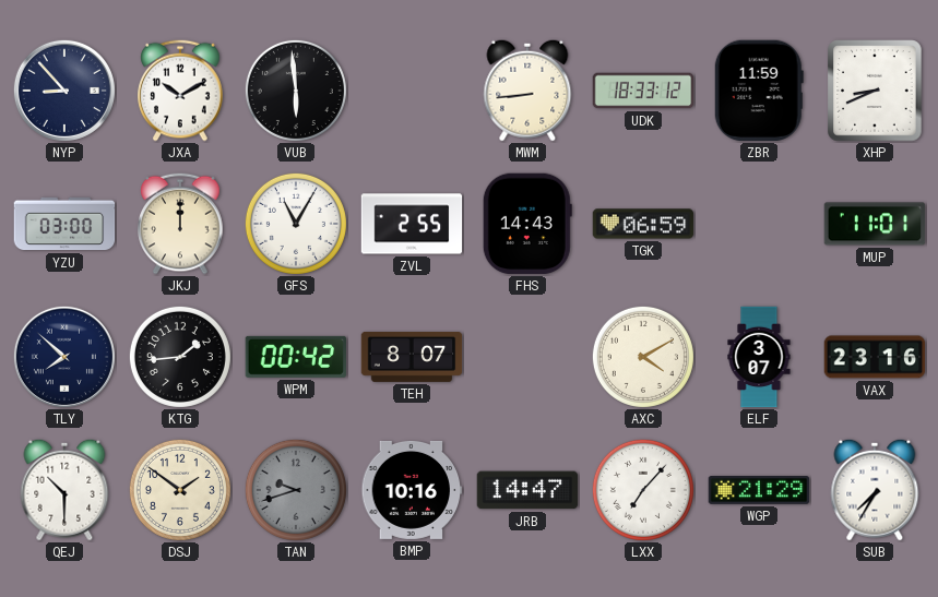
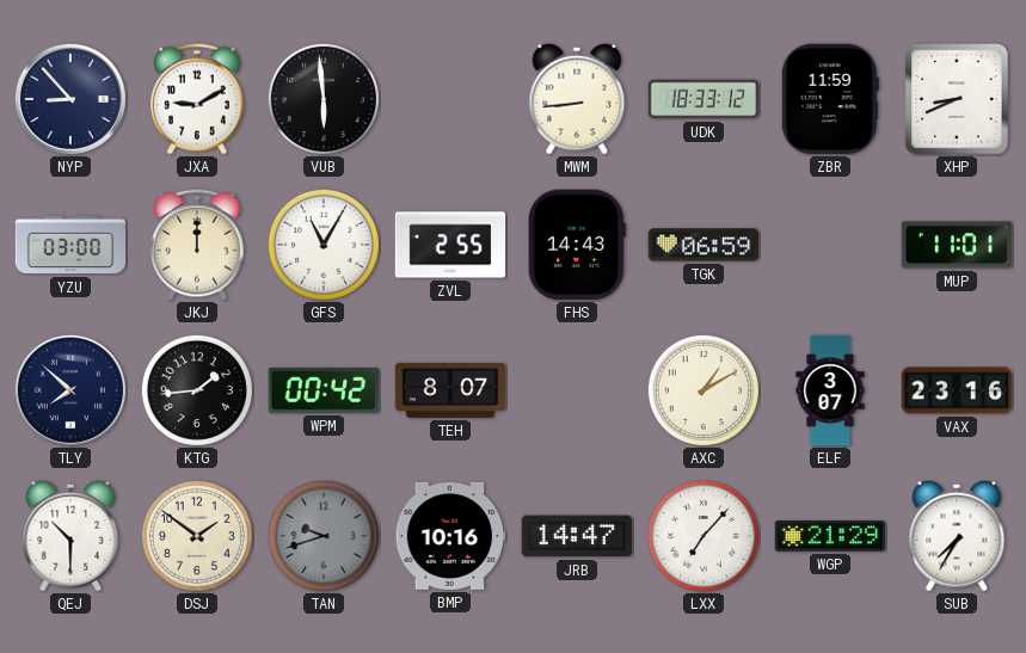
JXA: 10:10 -> 9:10
AXC: 4:10 -> 1:10
